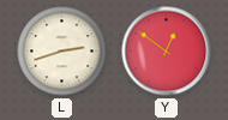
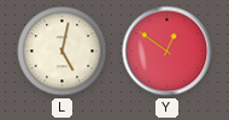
L: 2:42 -> 5:02
